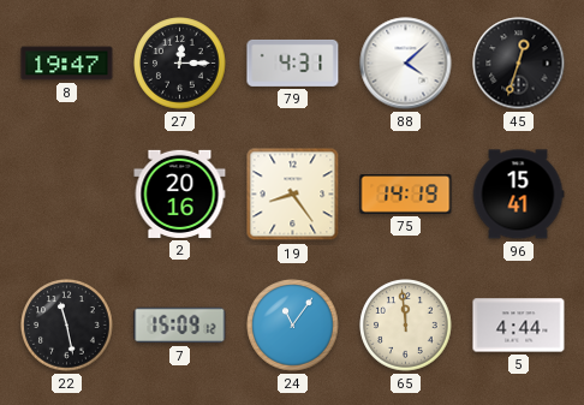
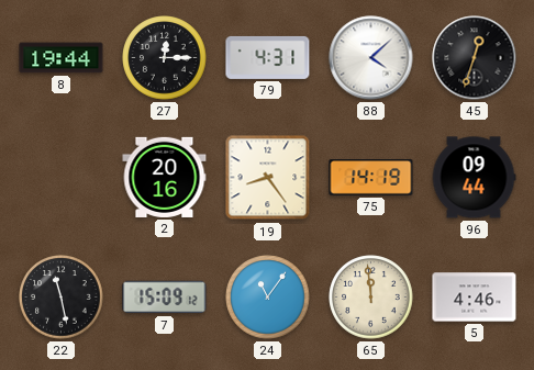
8: 19:47 -> 19:44
96: 15:41 -> 09:44
5: 4:44 -> 4:46
